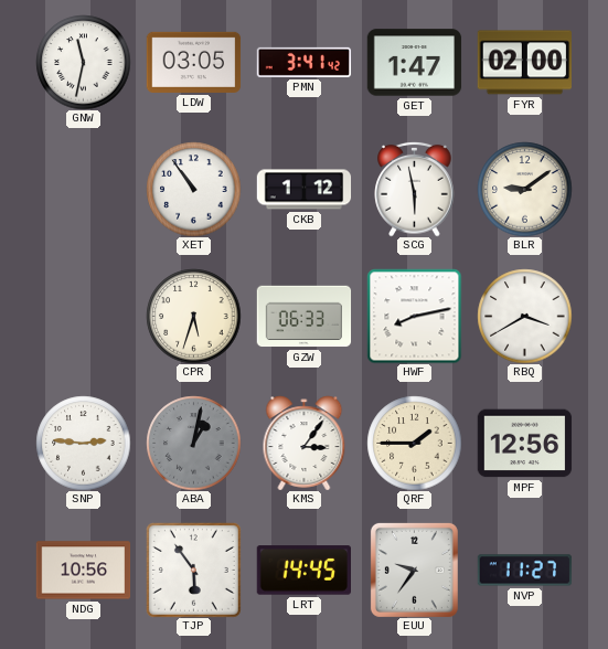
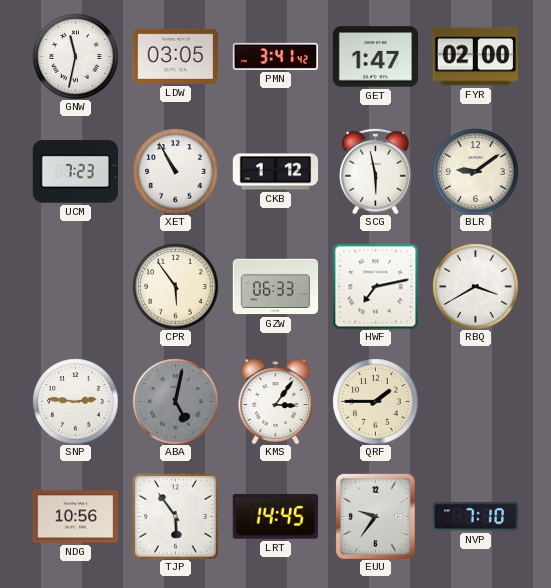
UCM: none -> 7:23
XET: 10:54 -> 10:55
CPR: 5:33 -> 5:54
HWF: 8:13 -> 7:13
ABA: 1:02 -> 5:02
MPF: 12:56 -> none
NVP: 11:27 -> 7:10
